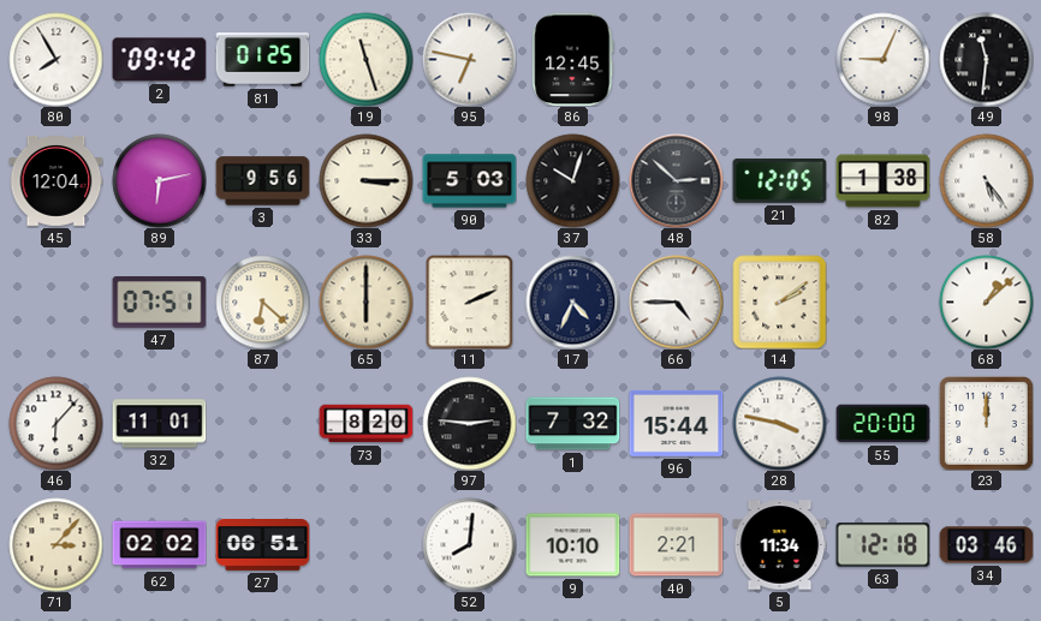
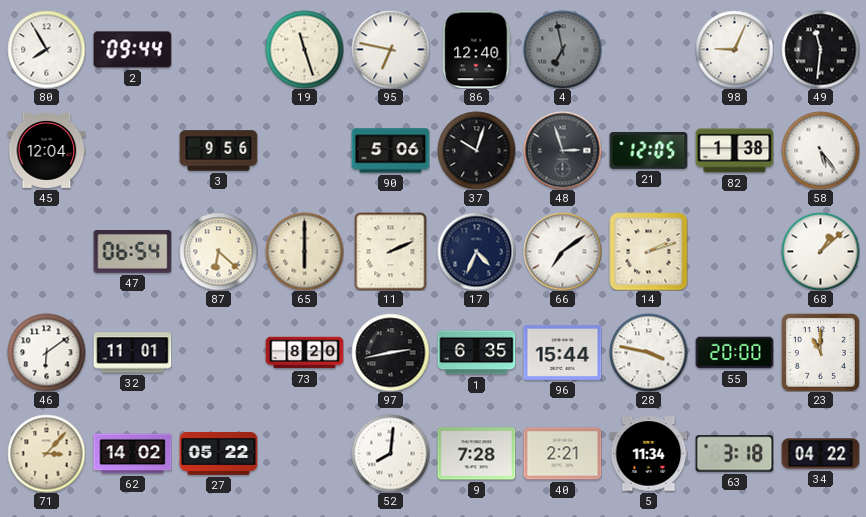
2: 09:42 -> 09:44
81: 01:25 -> none
86: 12:45 -> 12:40
4: none -> 6:58
89: 6:13 -> none
33: 3:15 -> none
90: 5:03 -> 5:06
48: 2:52 -> 2:57
47: 07:51 -> 06:54
66: 4:45 -> 7:09
14: 2:09 -> 2:12
46: 6:07 -> 6:09
97: 2:46 -> 2:43
1: 7:32 -> 6:35
23: 12:00 -> 11:00
62: 02:02 -> 14:02
27: 06:51 -> 05:22
9: 10:10 -> 7:28
63: 12:18 -> 3:18
34: 03:46 -> 04:22
